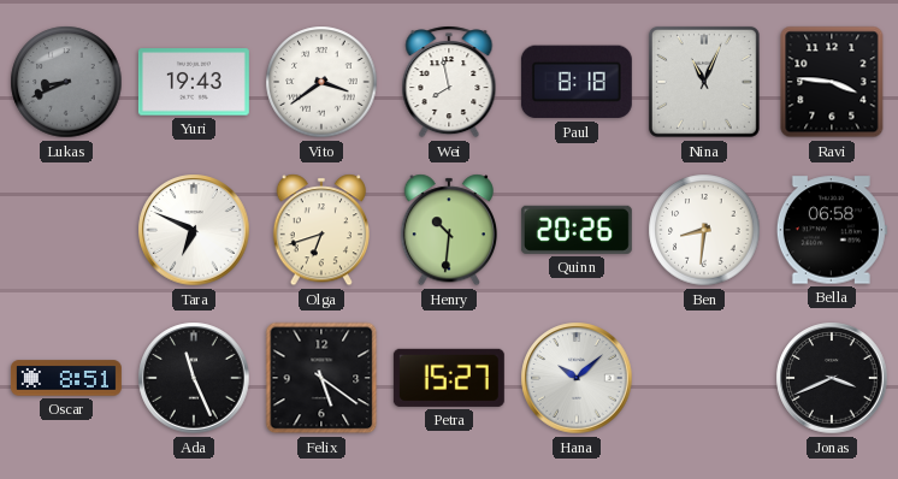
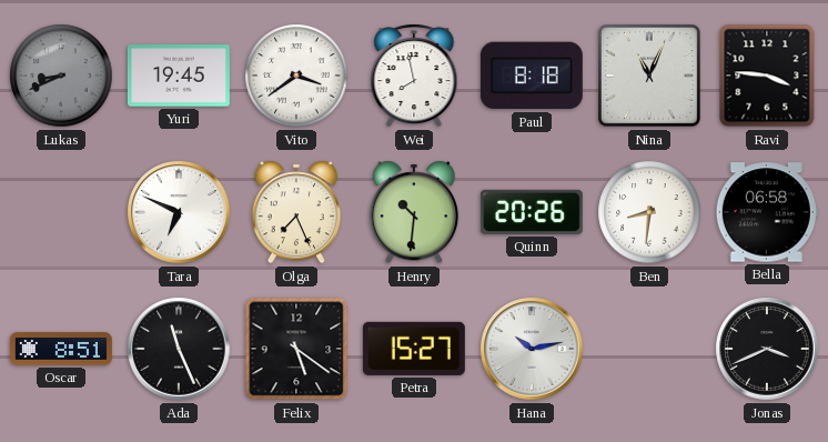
Yuri: 19:43 -> 19:45
Olga: 6:42 -> 7:26
Hana: 10:08 -> 10:13
